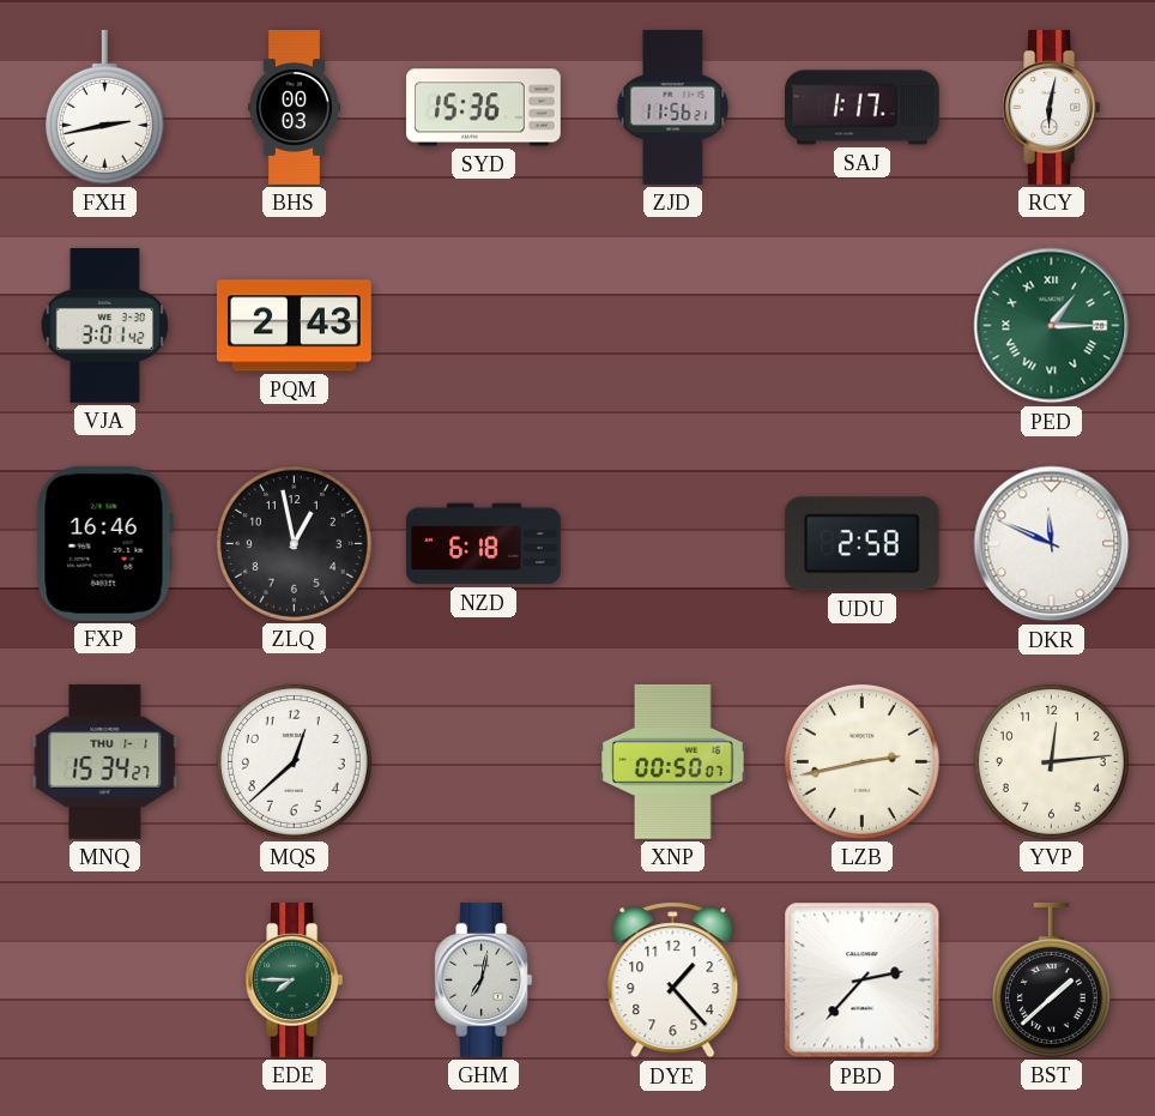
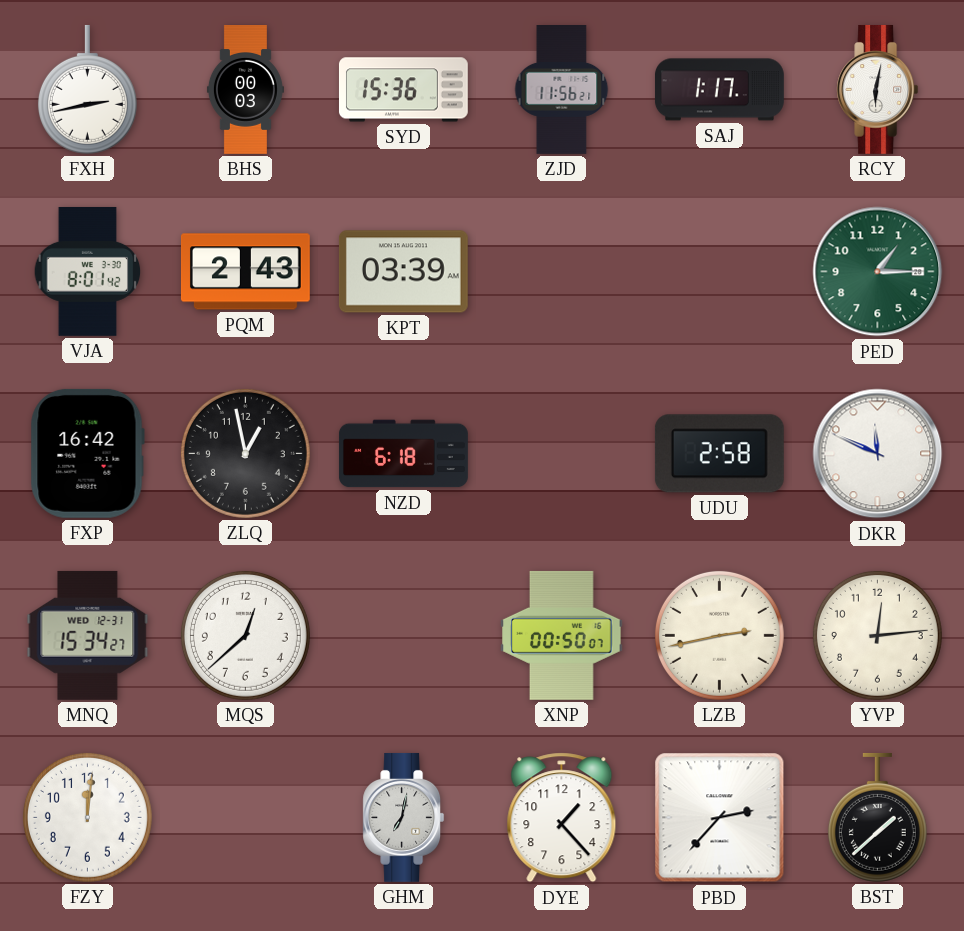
VJA: 3:01 -> 8:01
KPT: none -> 03:39
PED numerals: Roman -> Arabic
FXP: 16:46 -> 16:42
MNQ date: THU 1-1 -> WED 12-31
FZY: none -> 12:01
EDE: 7:45 -> none
